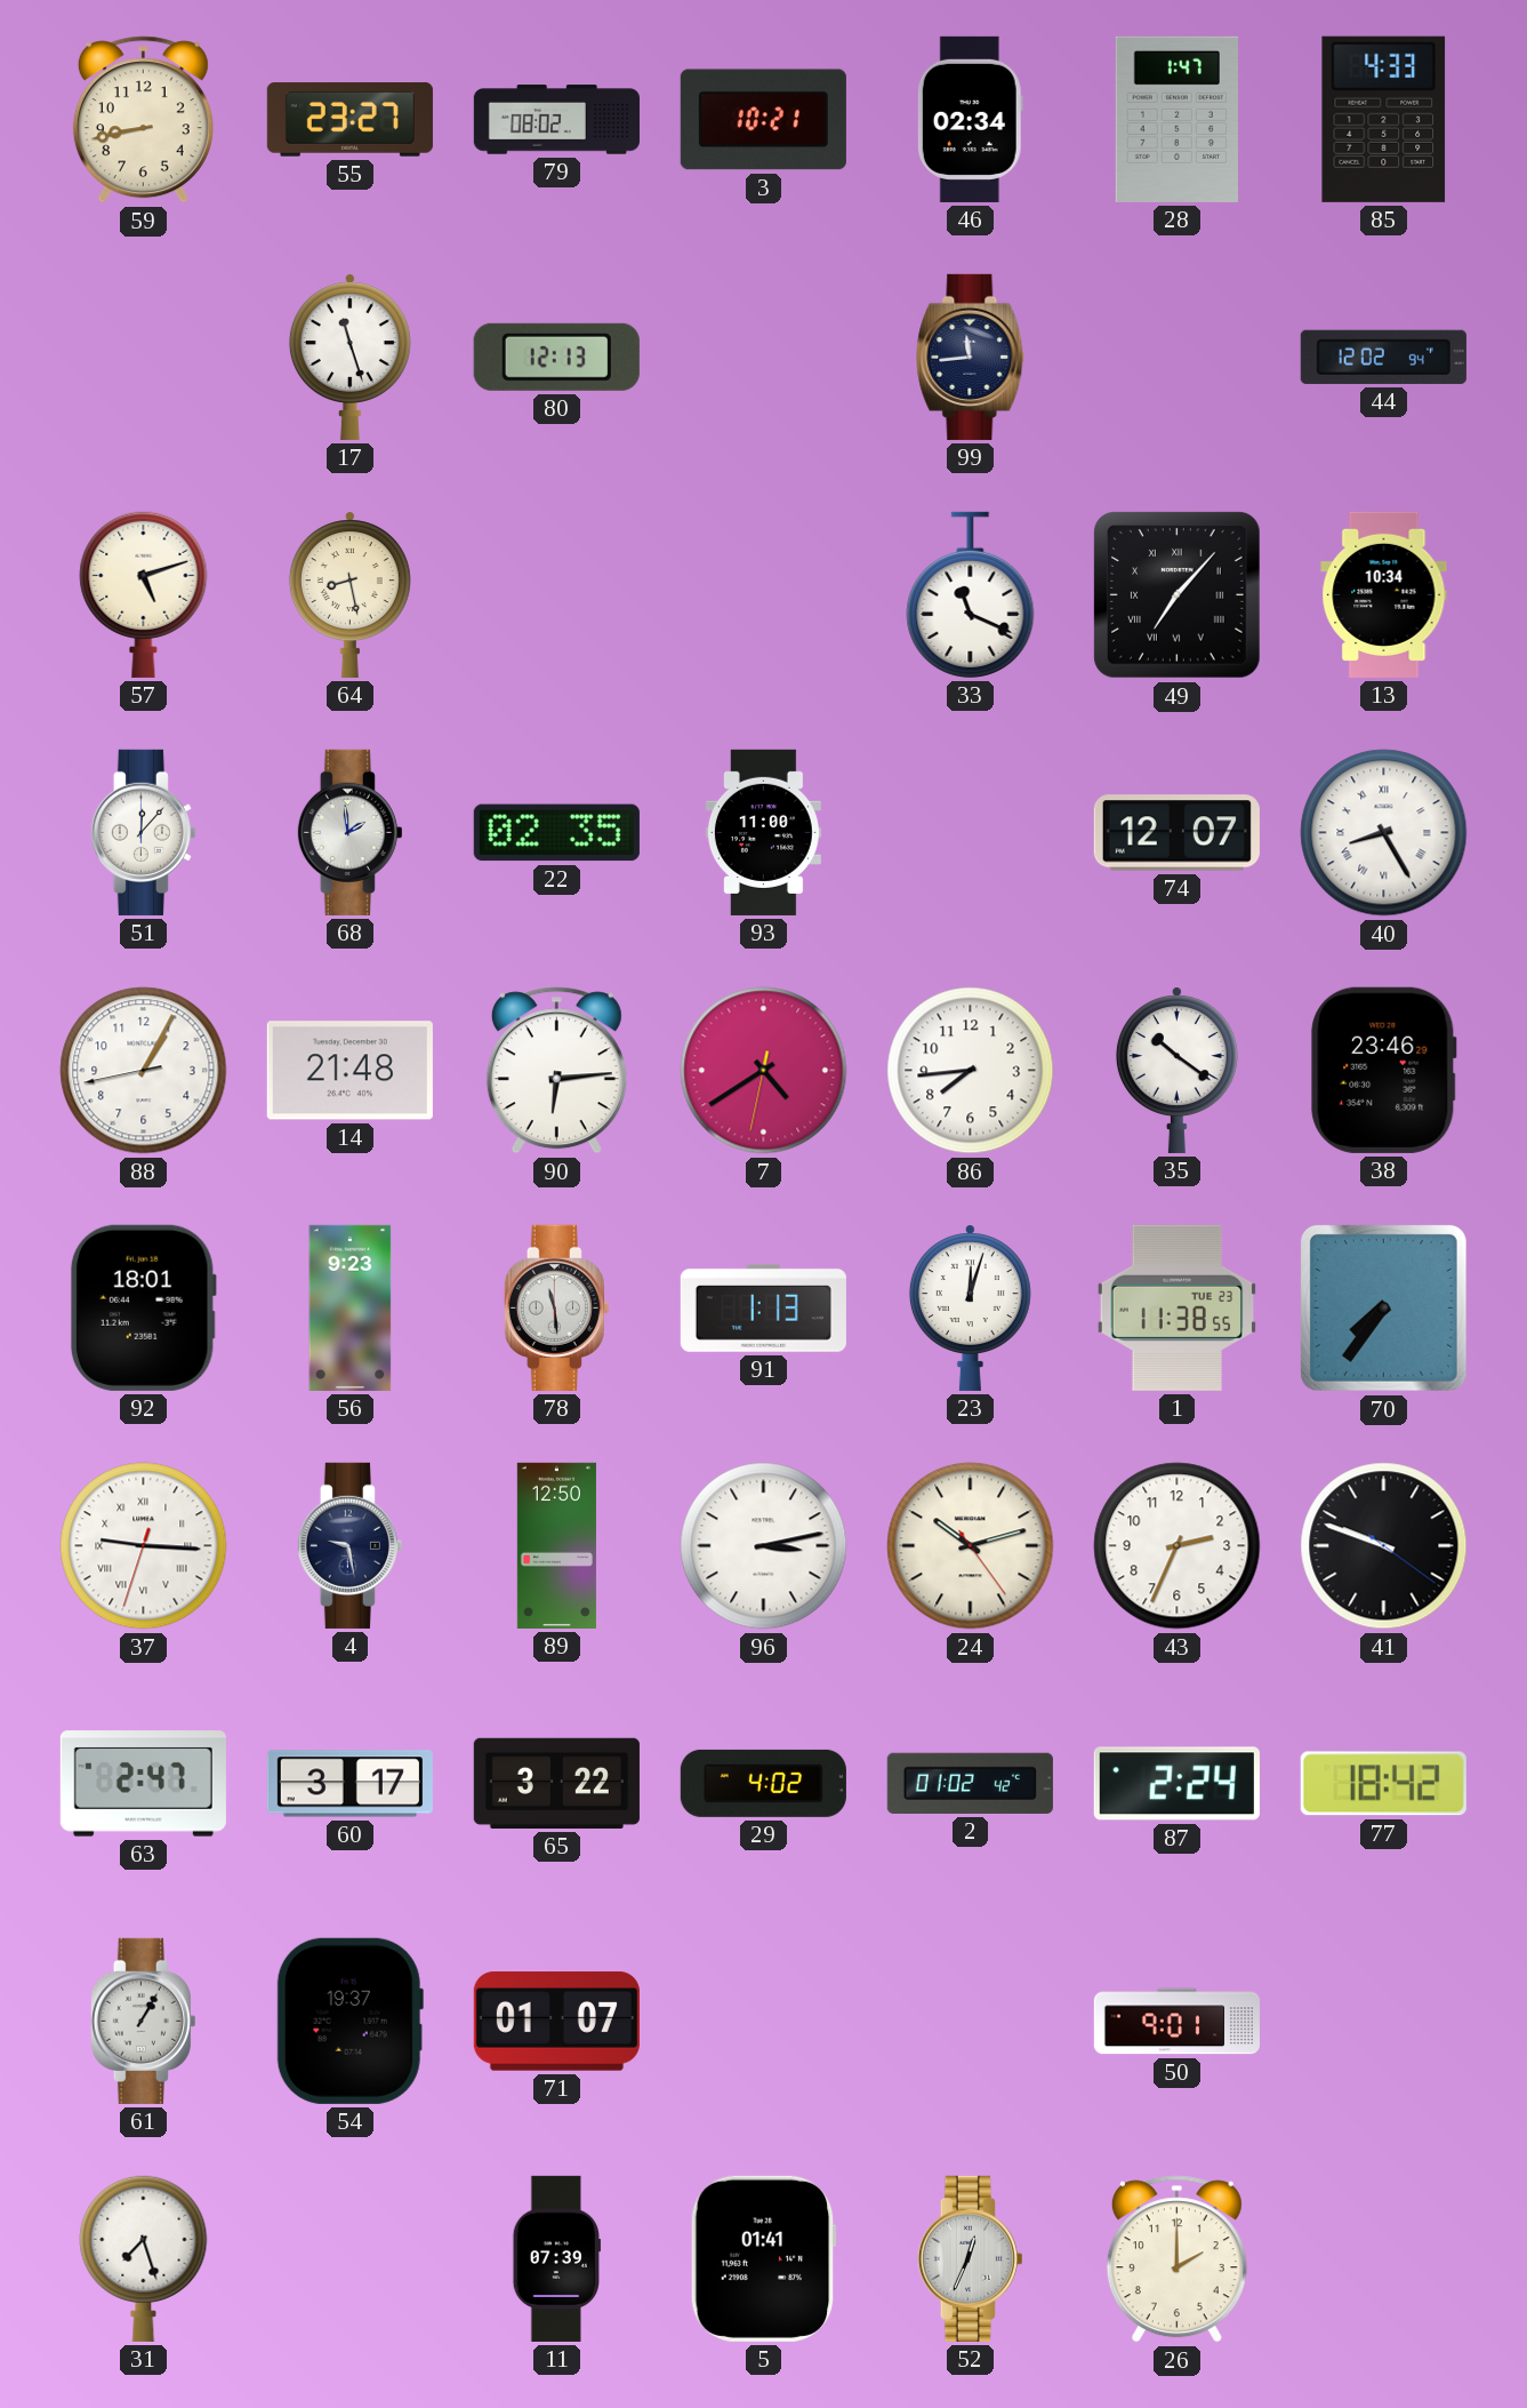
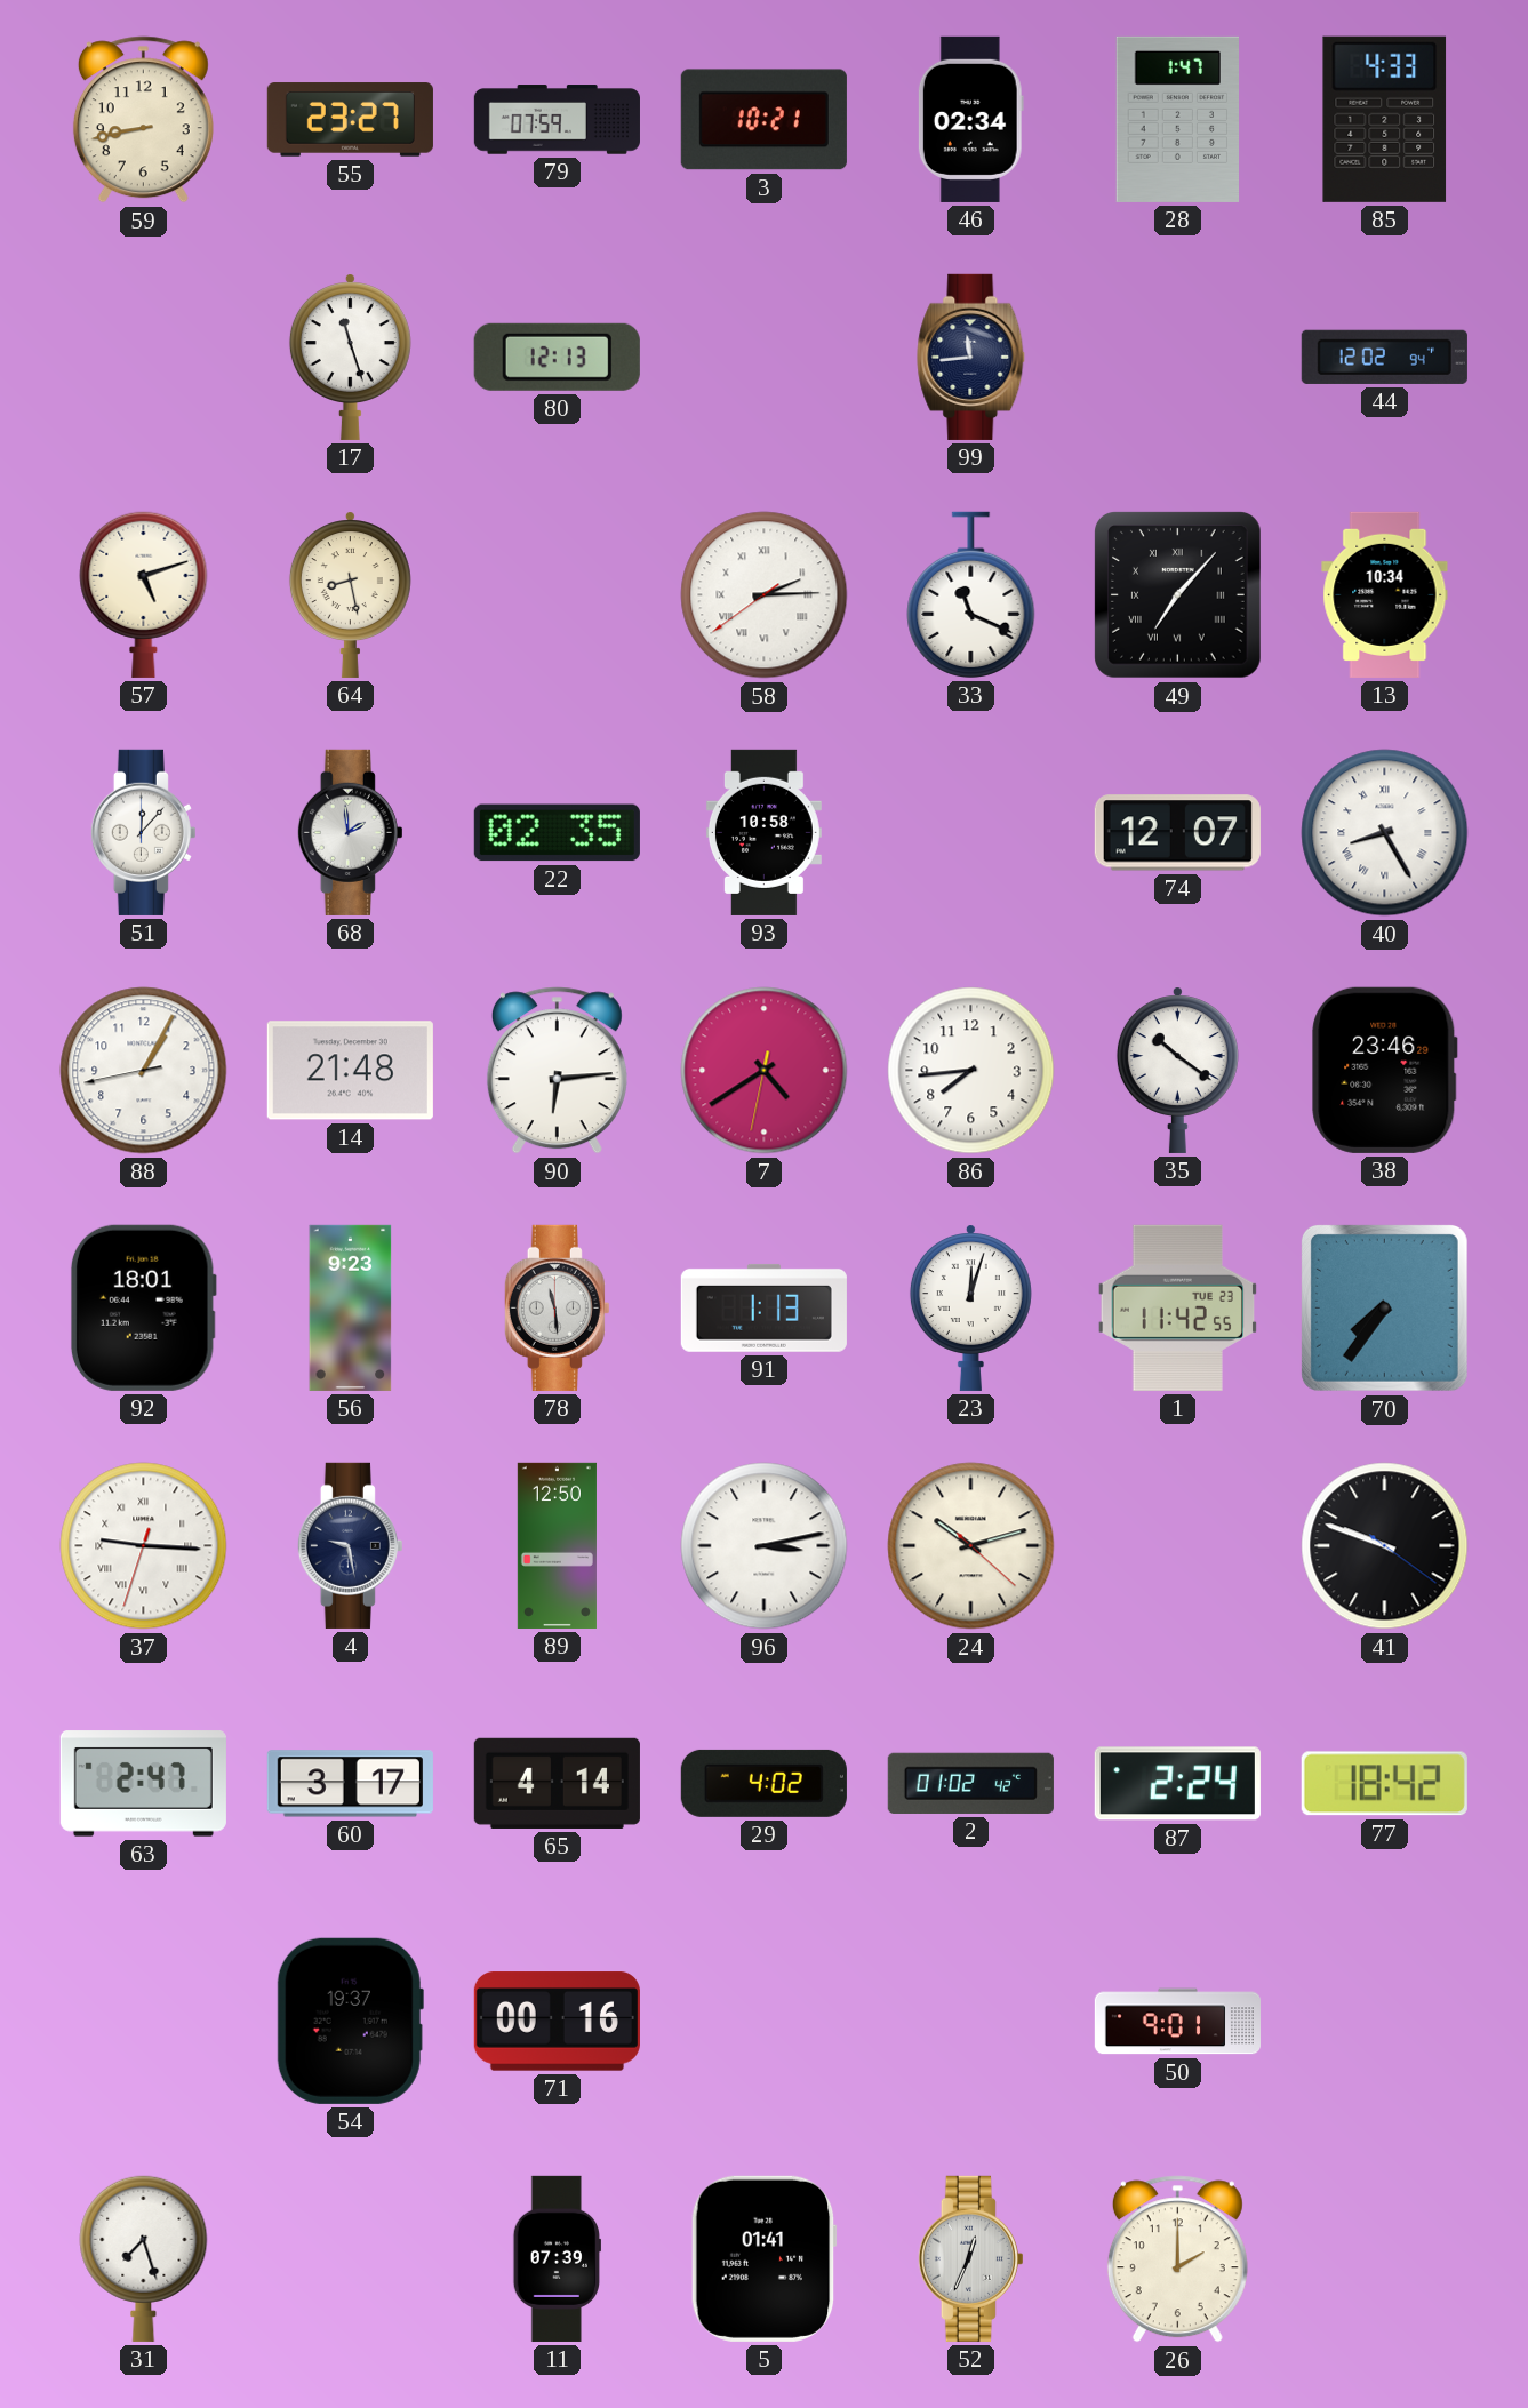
79: 08:02 -> 07:59
58: none -> 2:14
93: 11:00 -> 10:58
1: 11:38 -> 11:42
24: 10:12:24 -> 10:12:22
43: 2:34 -> none
65: 3:22 -> 4:14
61: 1:05 -> none
71: 01:07 -> 00:16
